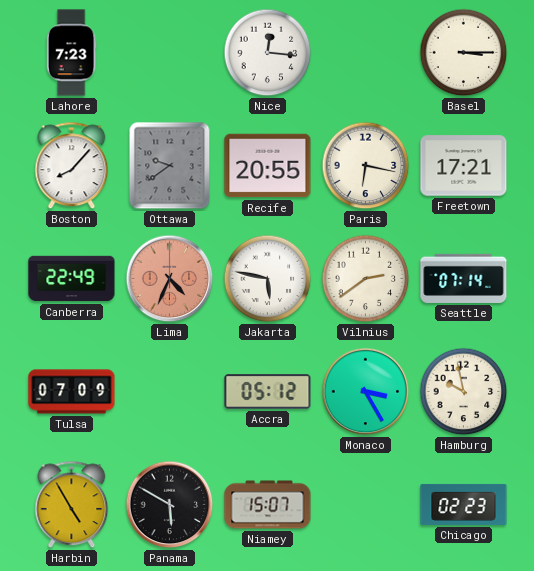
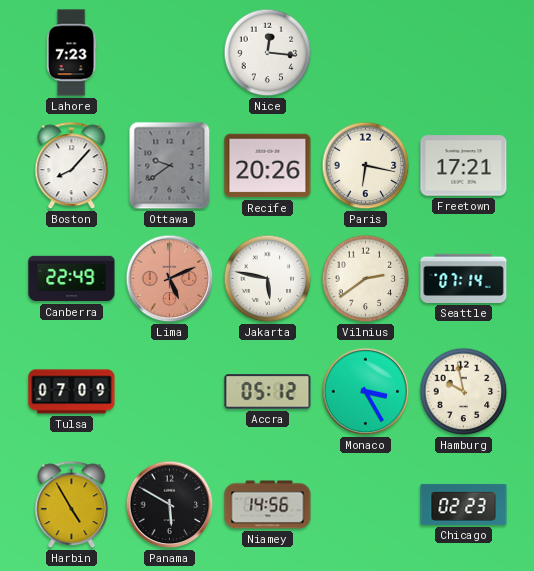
Basel: 3:15 -> none
Recife: 20:55 -> 20:26
Lima: 4:34 -> 5:11
Niamey: 15:07 -> 14:56
